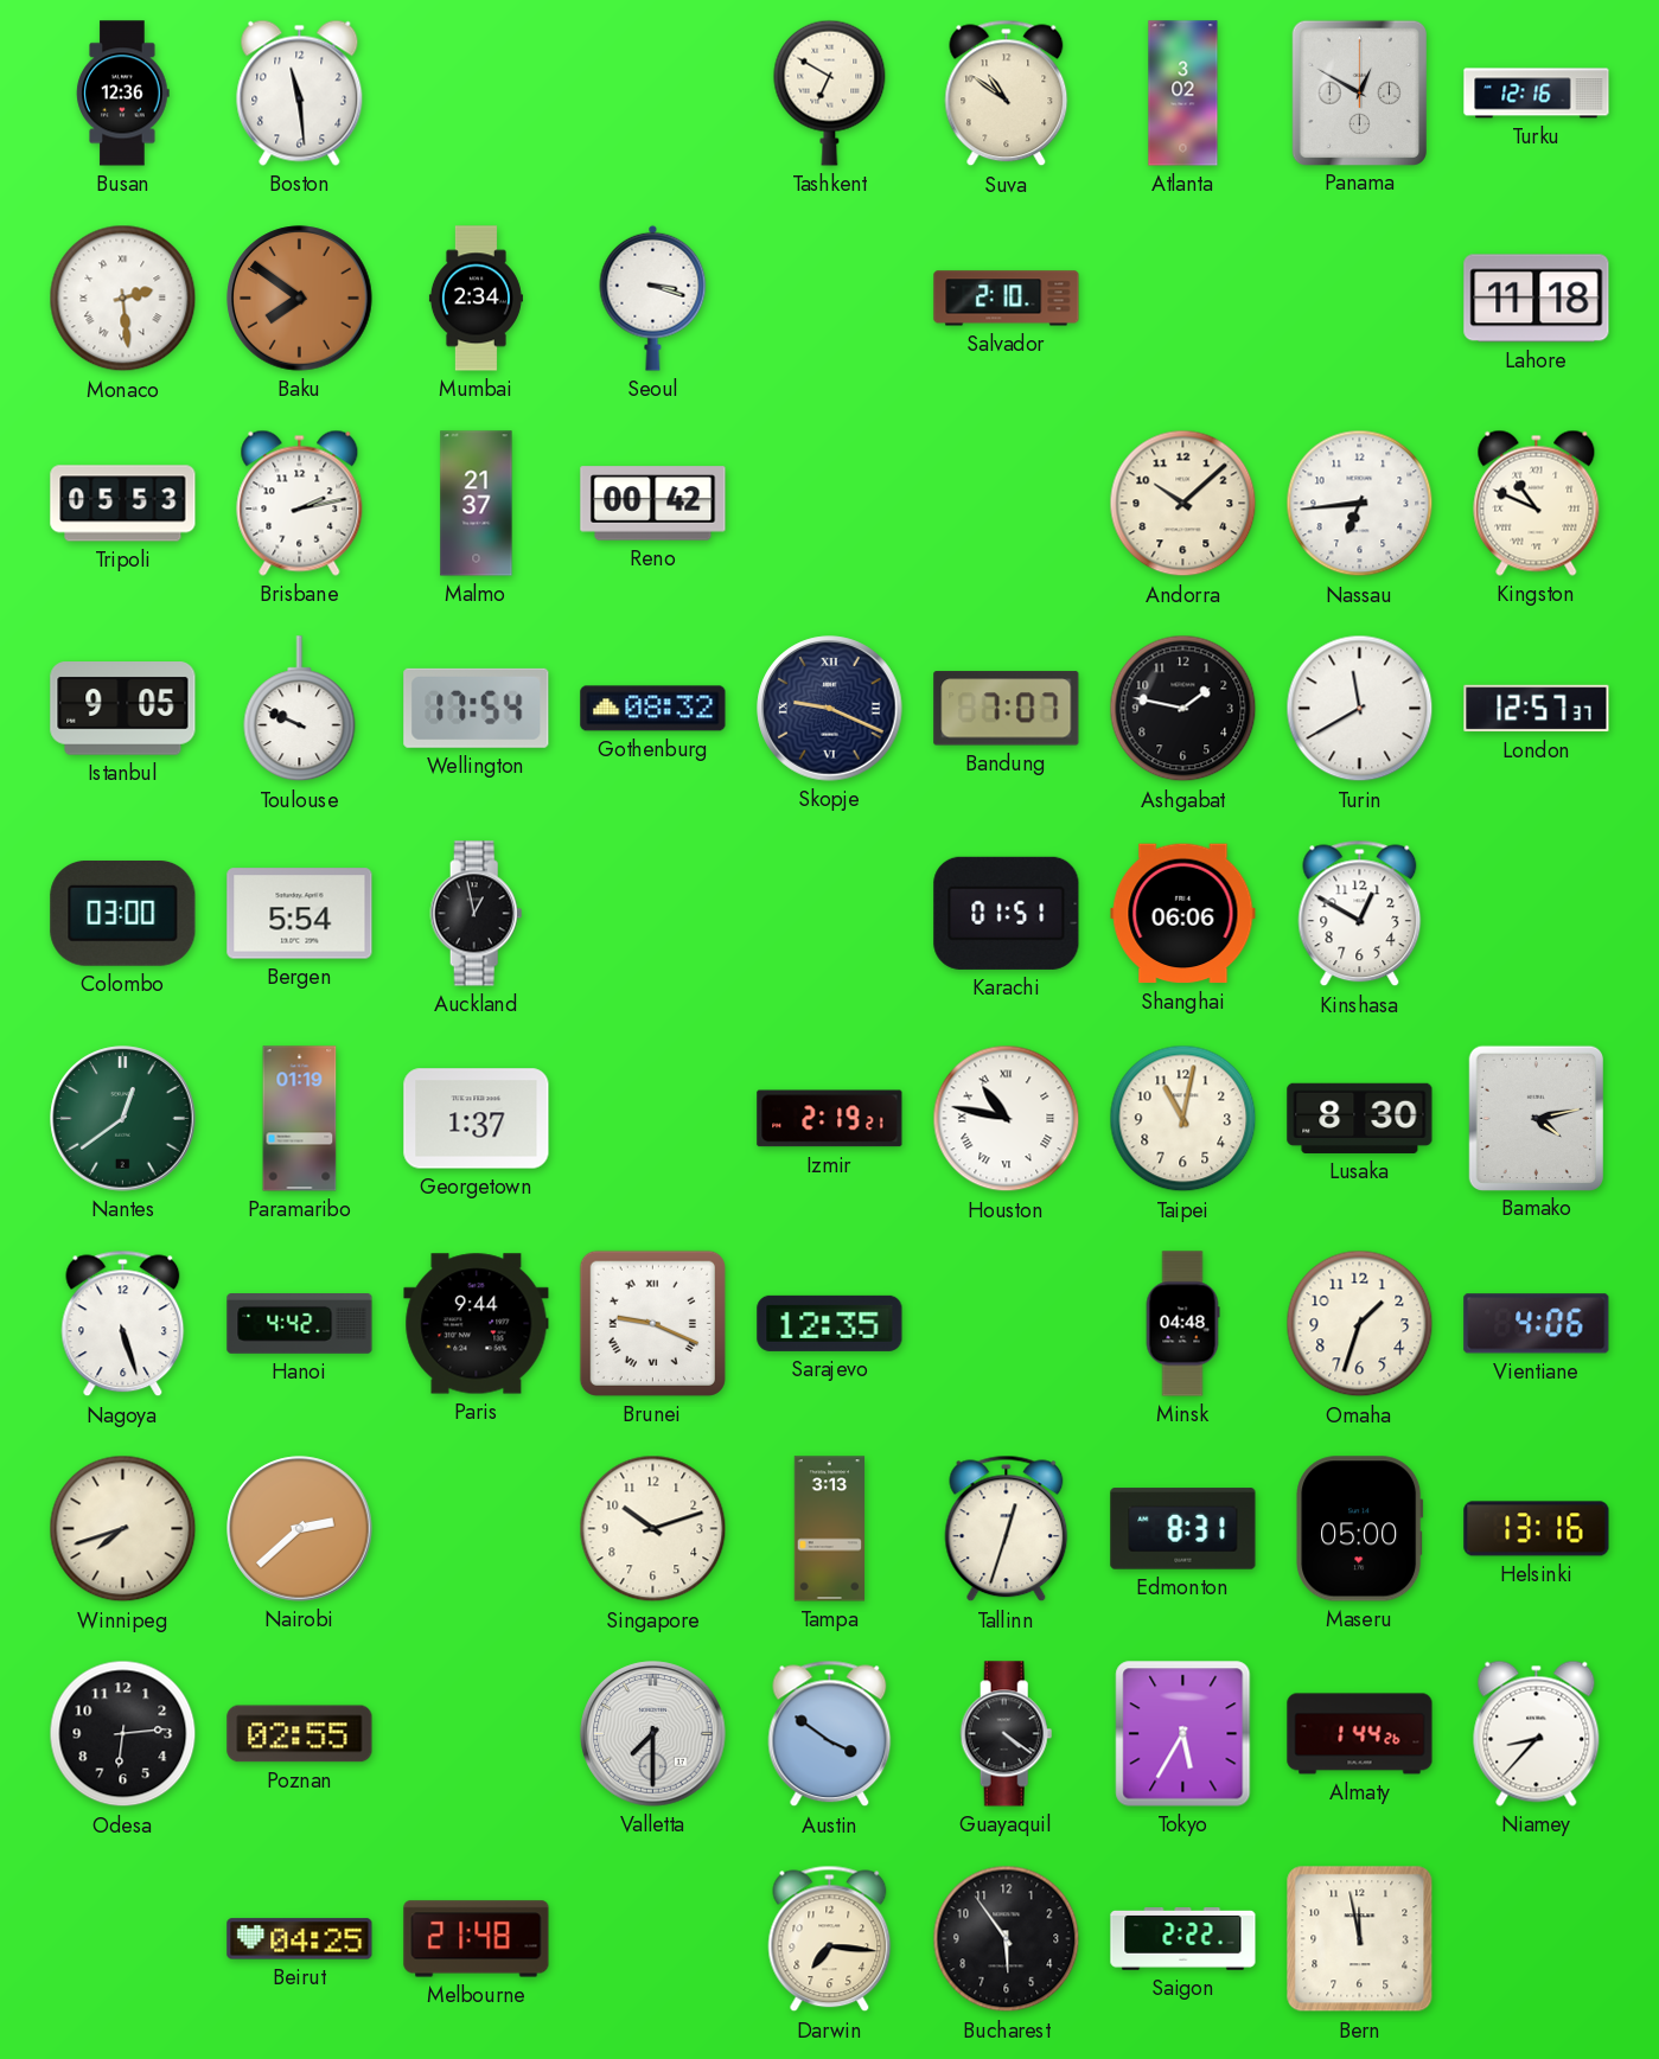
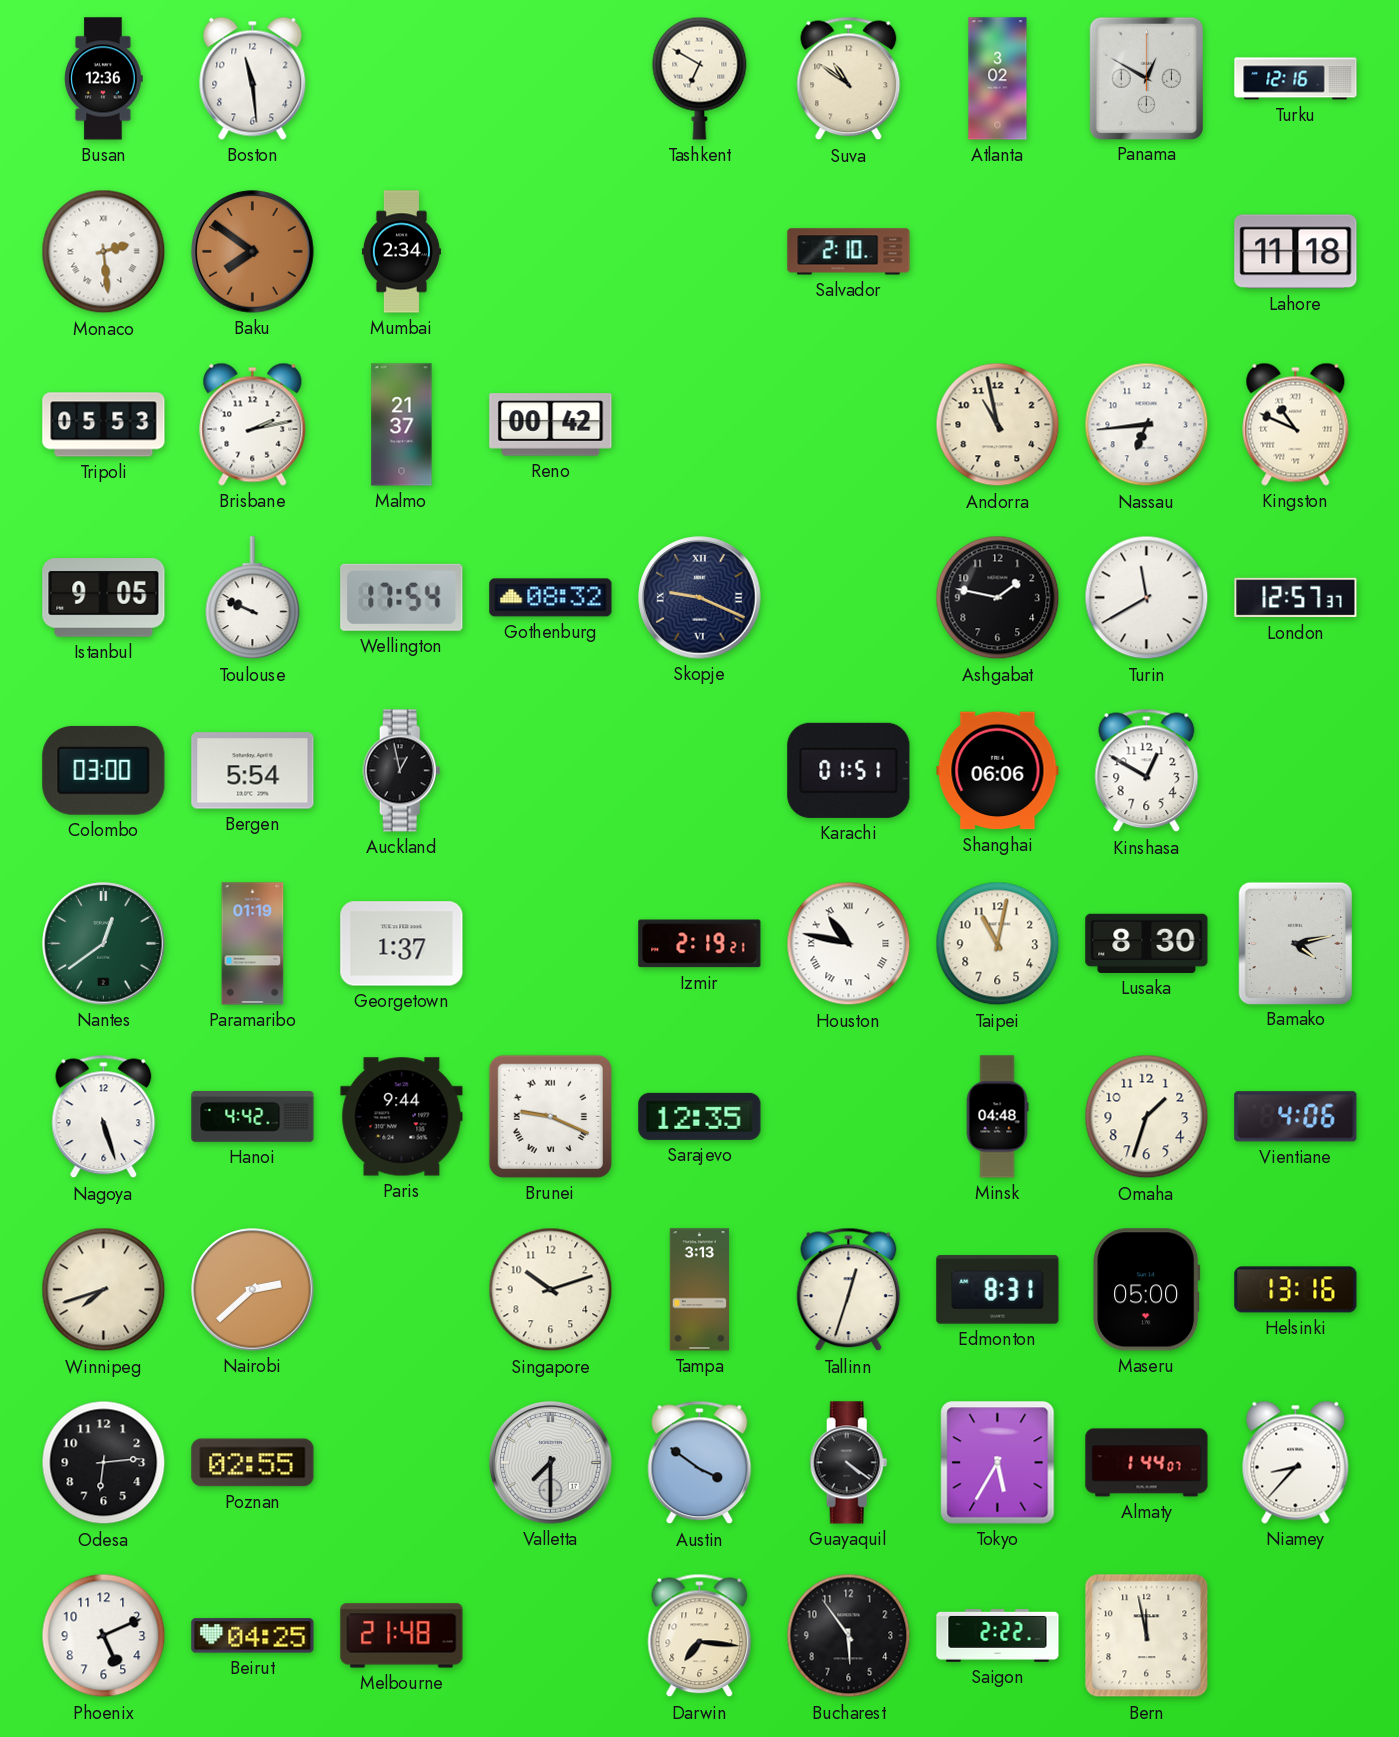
Seoul: 3:18 -> none
Andorra: 10:08 -> 10:58
Bandung: 7:07 -> none
Almaty: 1:44:26 -> 1:44:07
Phoenix: none -> 5:11
